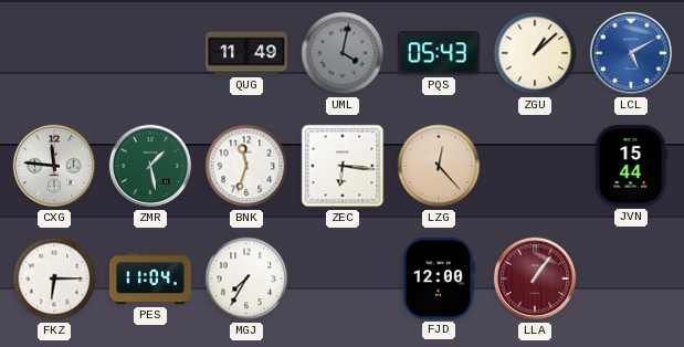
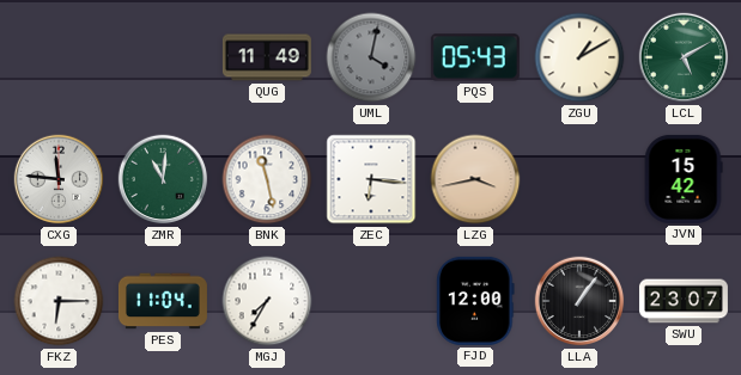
ZGU: 1:08 -> 1:10
LCL dial: blue -> green
ZMR: 1:28 -> 11:01
BNK: 11:33 -> 11:28
LZG: 12:23 -> 3:43
JVN: 15:44 -> 15:42
LLA dial: burgundy -> black
SWU: none -> 23:07
